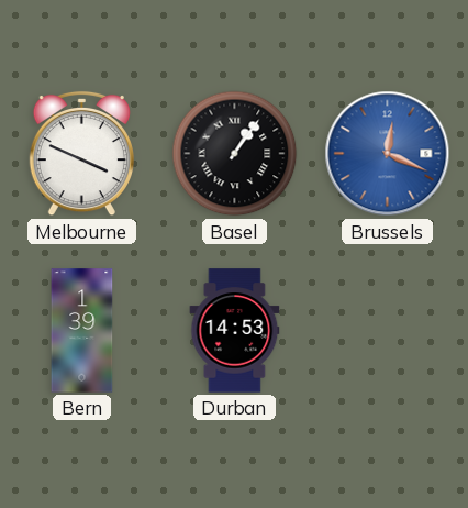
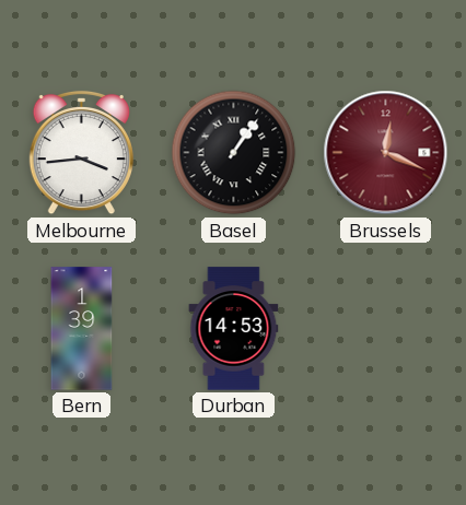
Melbourne: 3:49 -> 3:44
Brussels dial: blue -> burgundy
